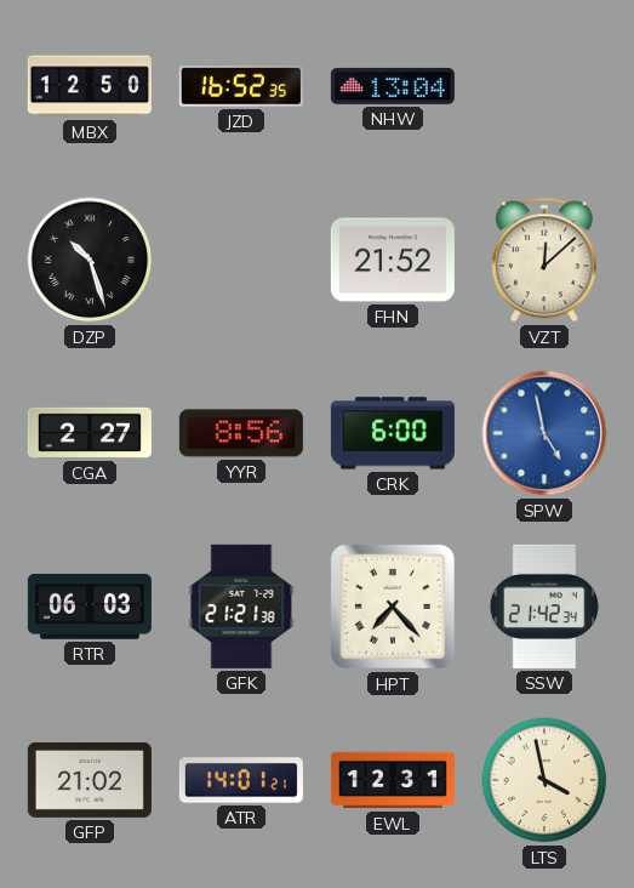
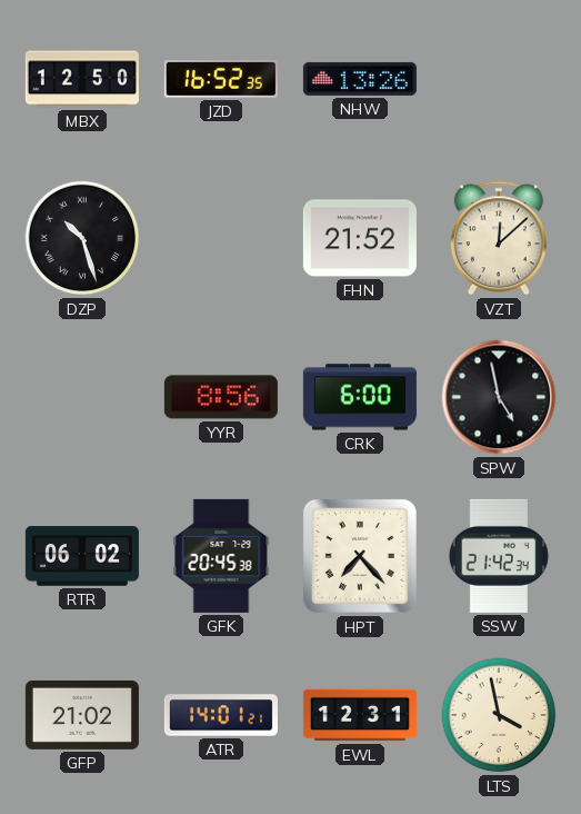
NHW: 13:04 -> 13:26
CGA: 2:27 -> none
SPW dial: blue -> black
RTR: 06:03 -> 06:02
GFK: 21:21 -> 20:45
